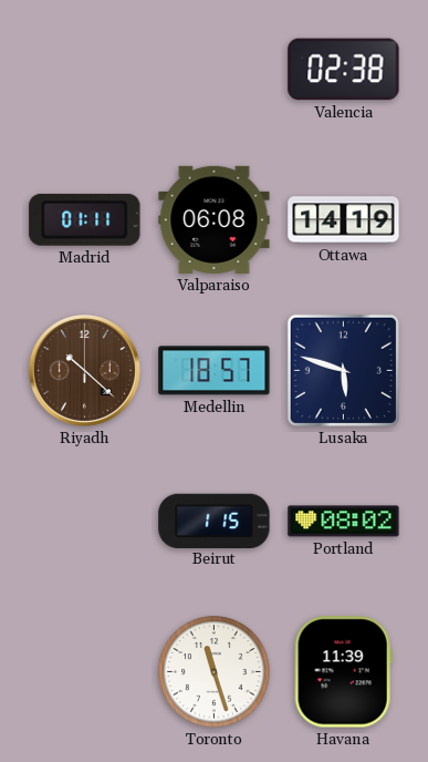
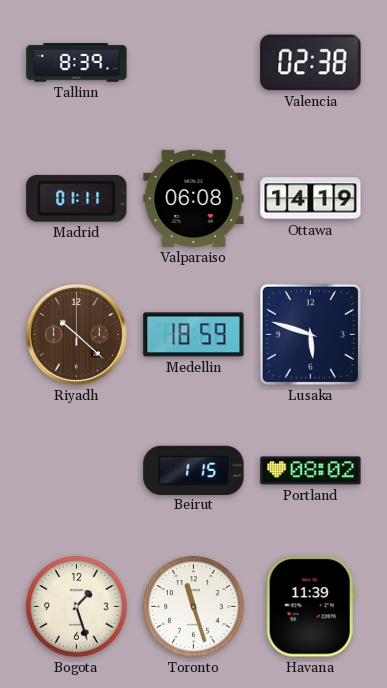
Tallinn: none -> 8:39
Medellin: 18:57 -> 18:59
Bogota: none -> 1:27
